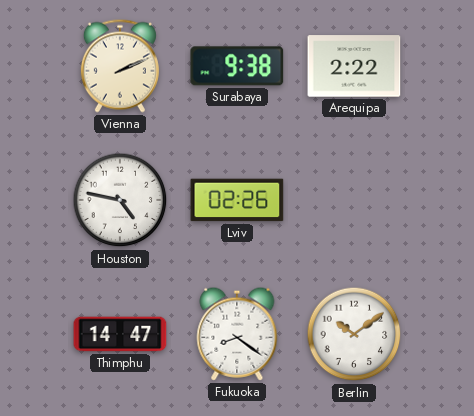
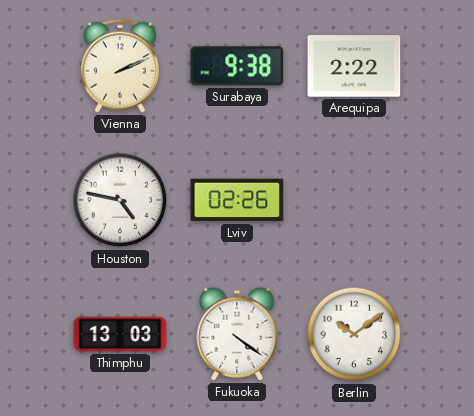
Thimphu: 14:47 -> 13:03
Fukuoka: 8:21 -> 4:21
